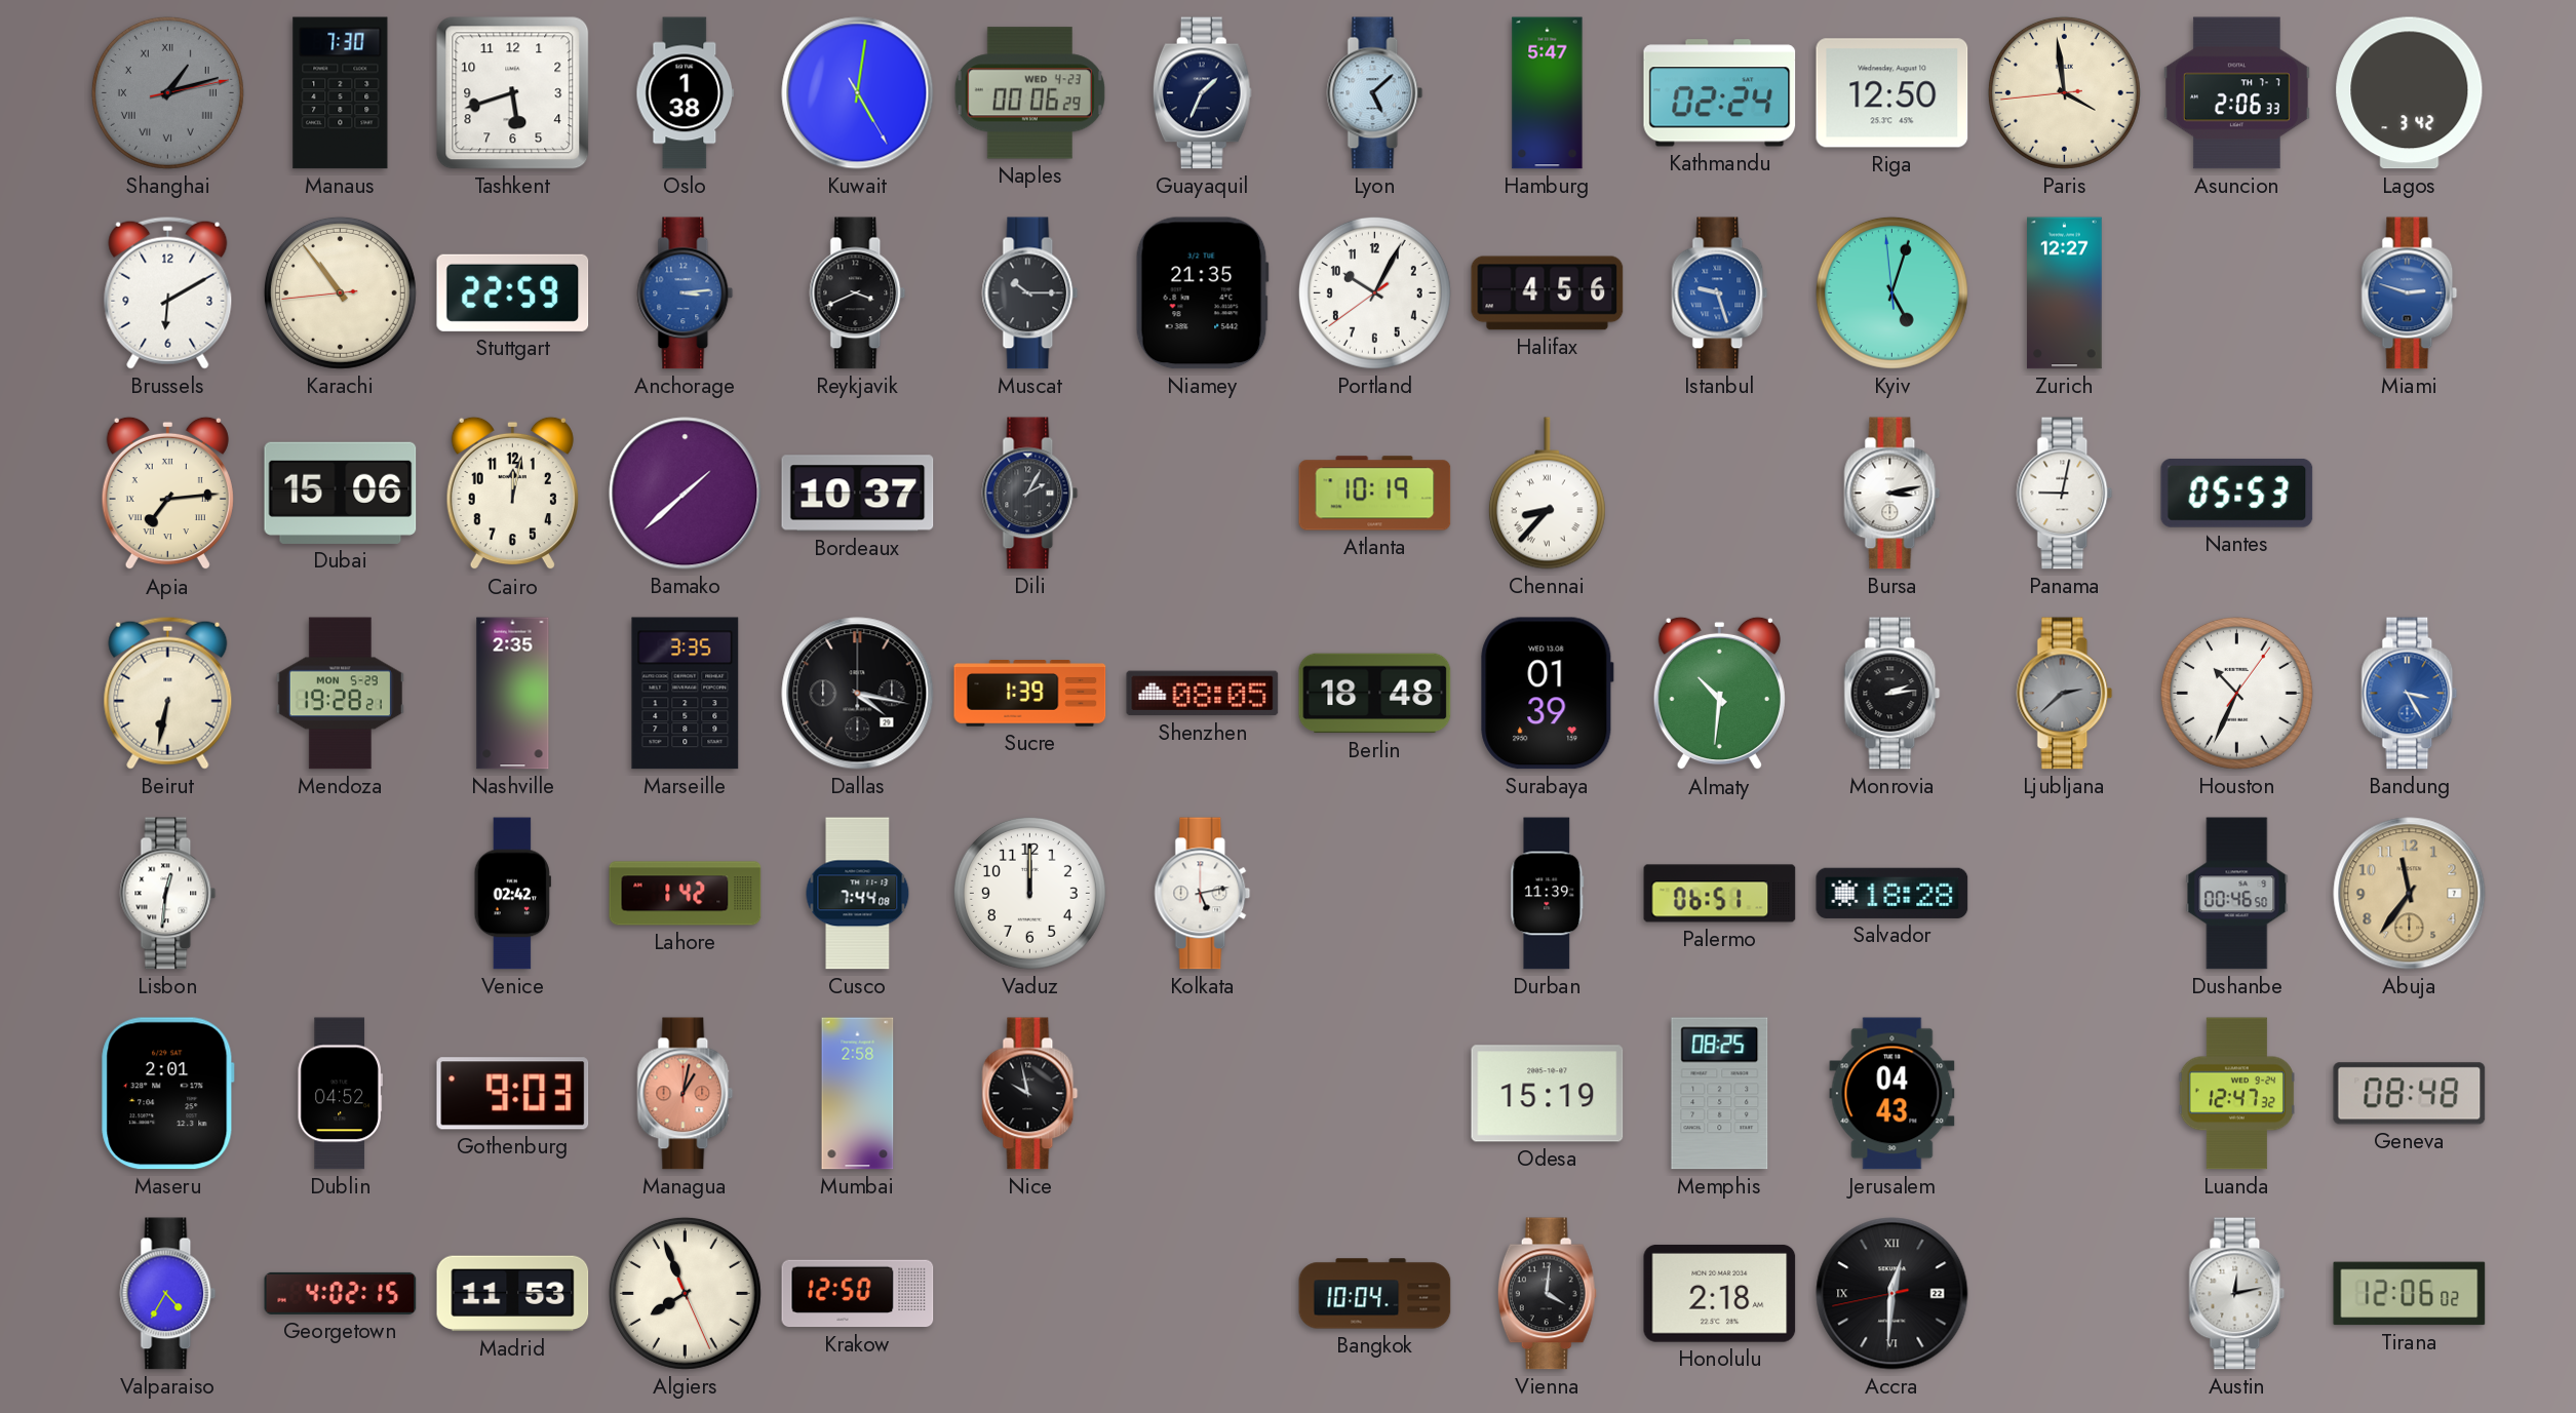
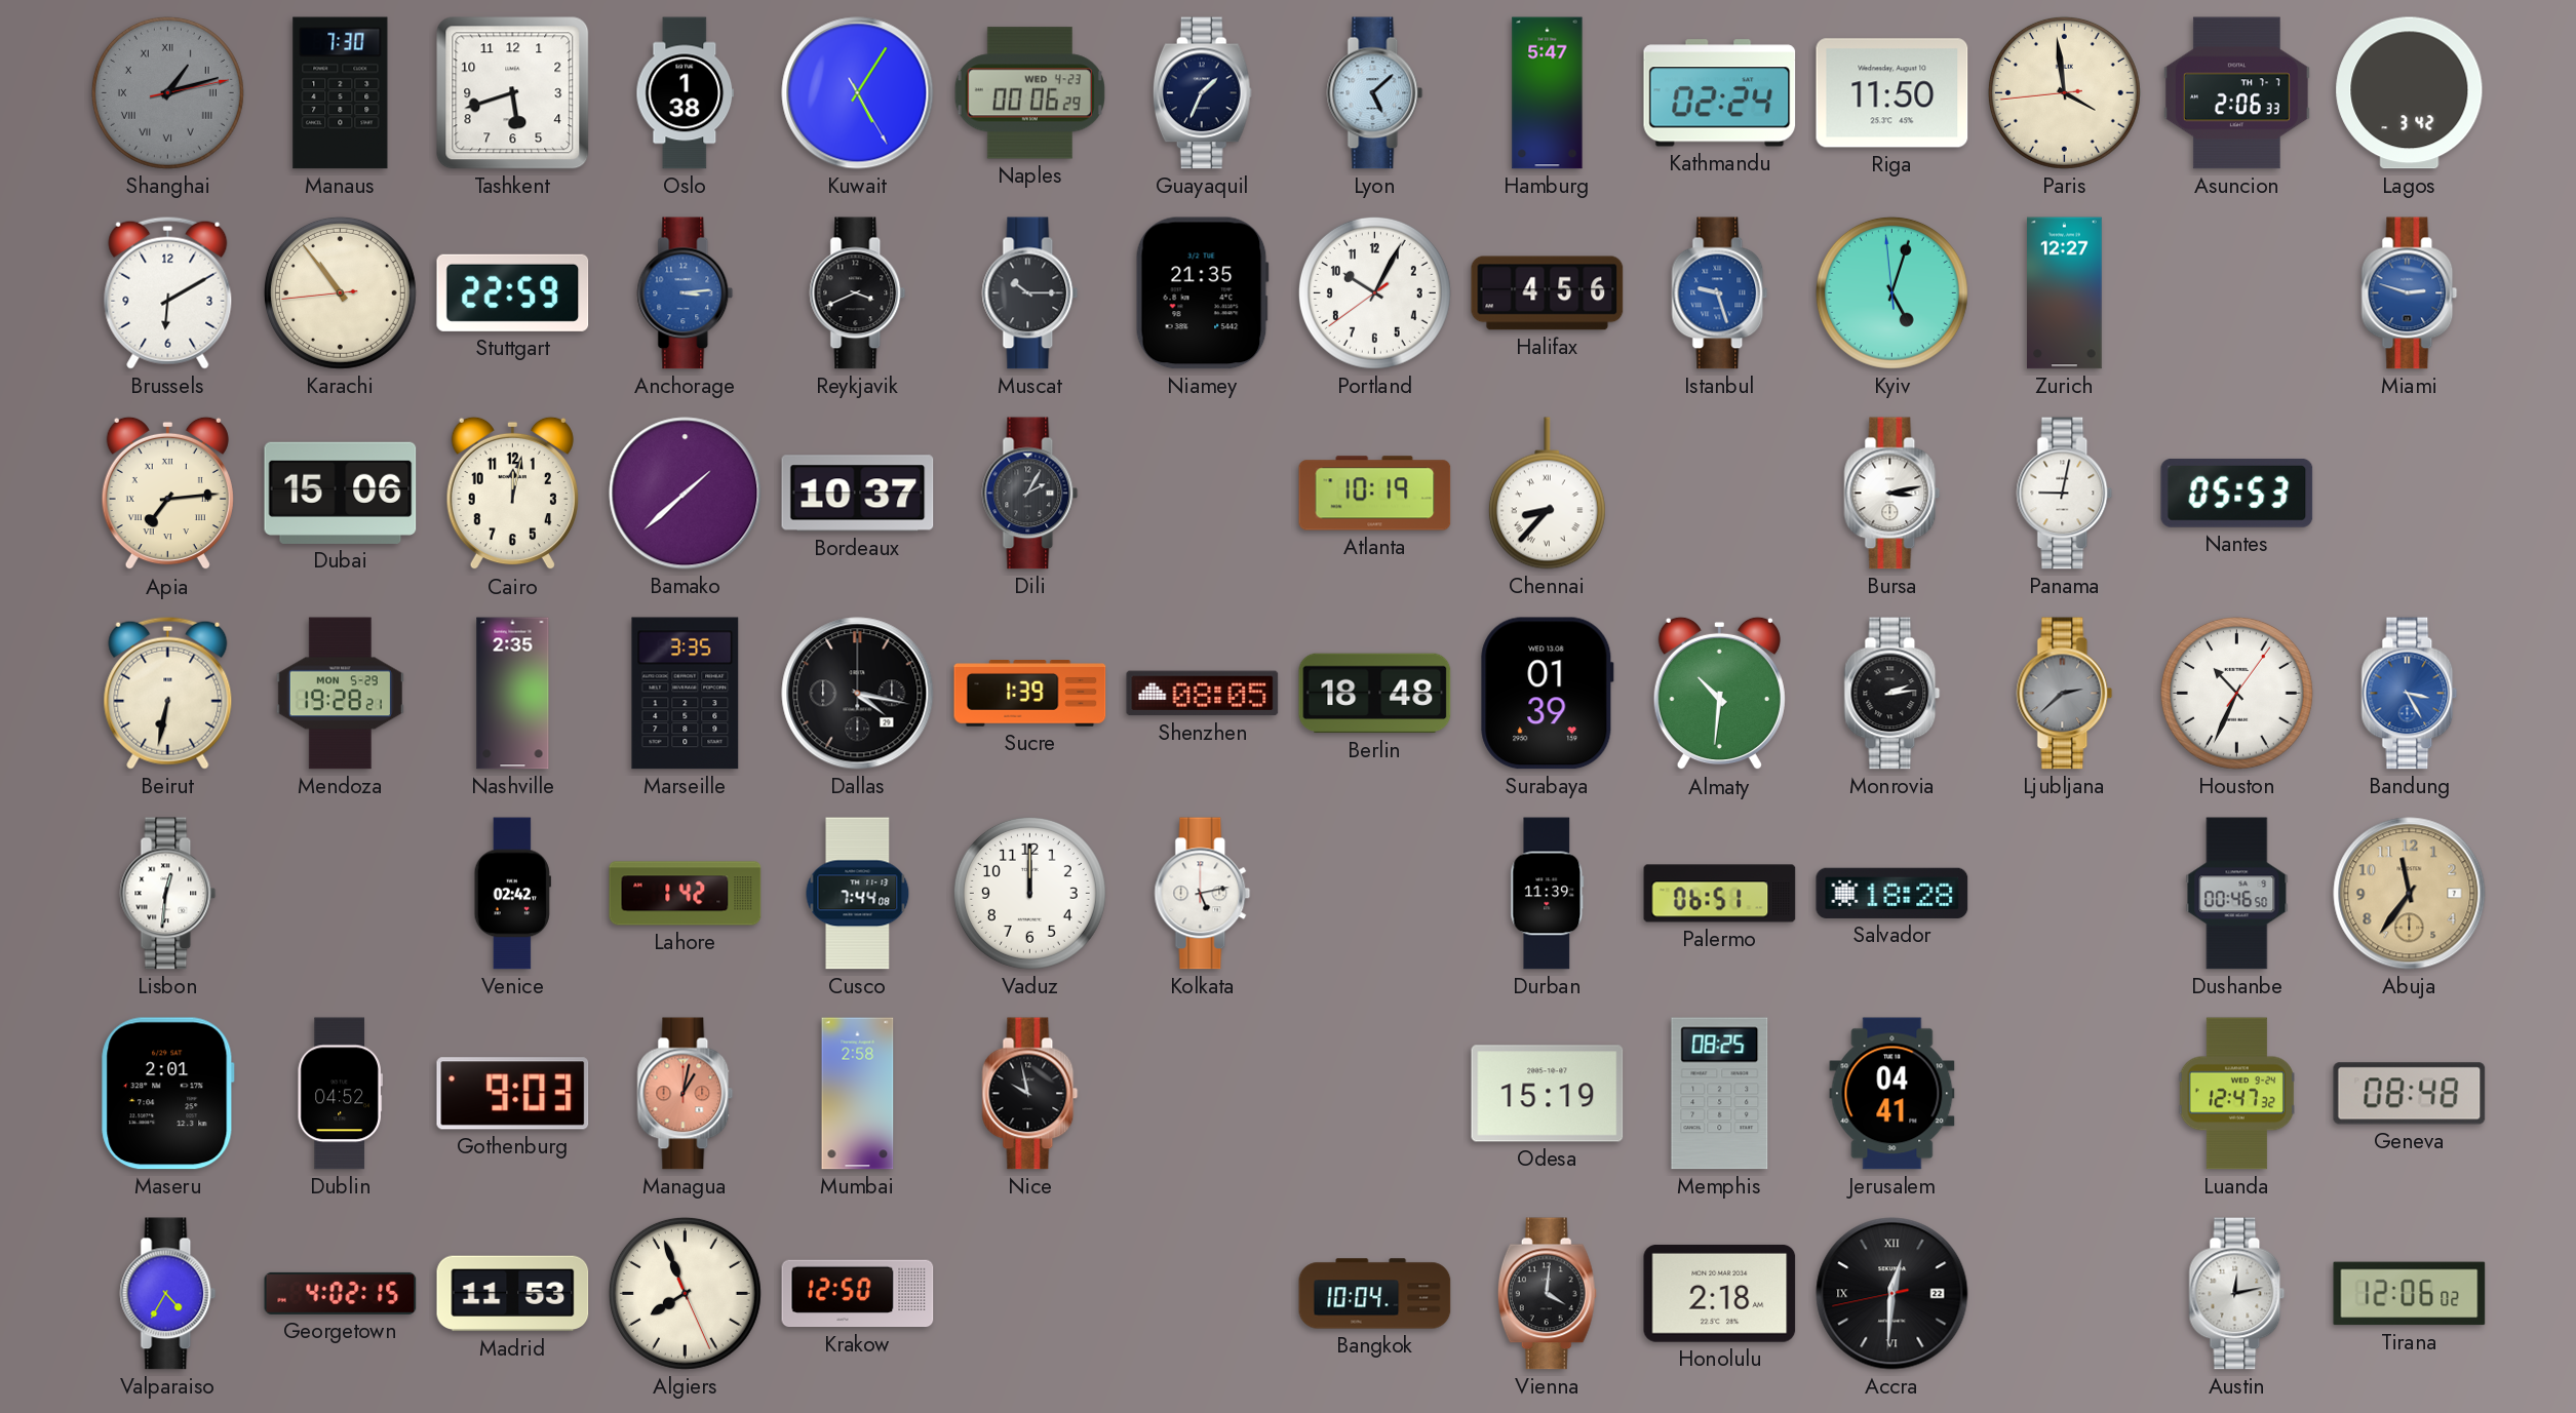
Kuwait: 5:01 -> 5:05
Riga: 12:50 -> 11:50
Jerusalem: 04:43 -> 04:41
